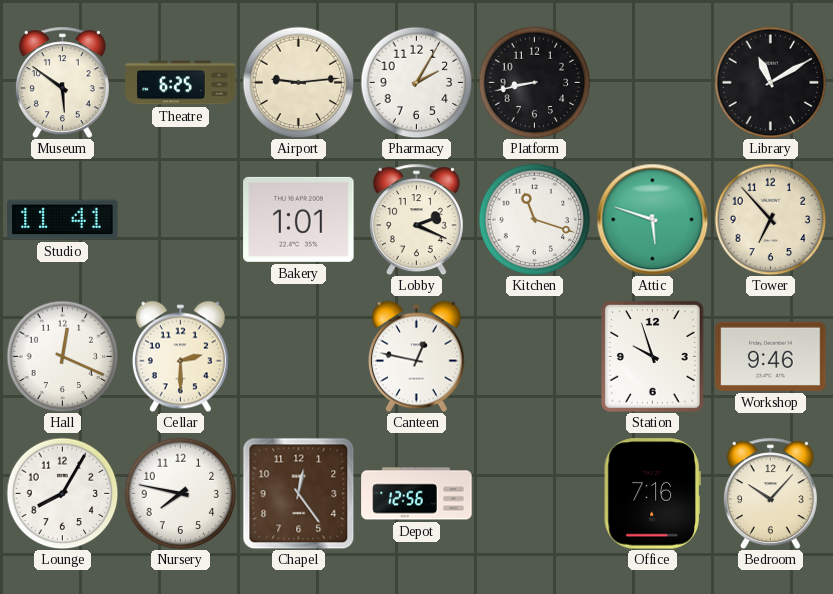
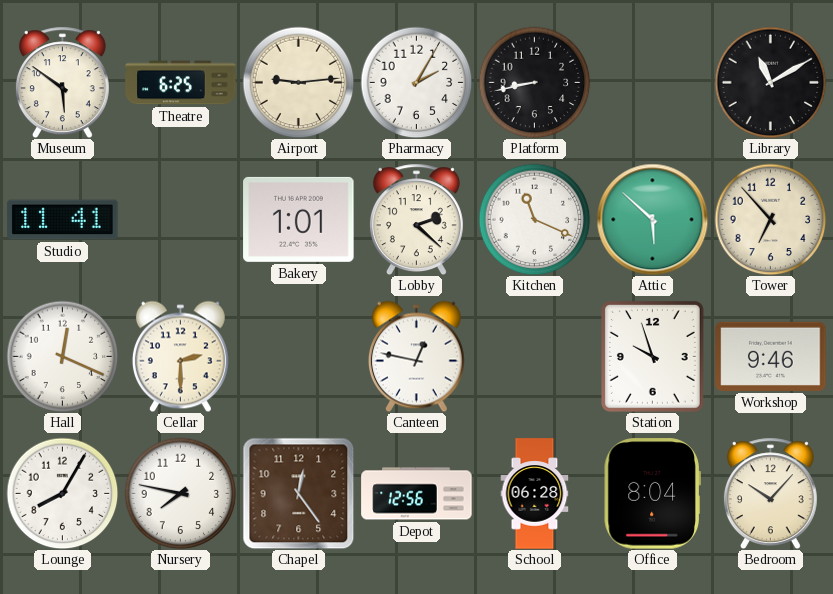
Lobby: 2:19 -> 2:22
Kitchen: 11:18 -> 11:19
Attic: 5:48 -> 5:52
School: none -> 06:28
Office: 7:16 -> 8:04
